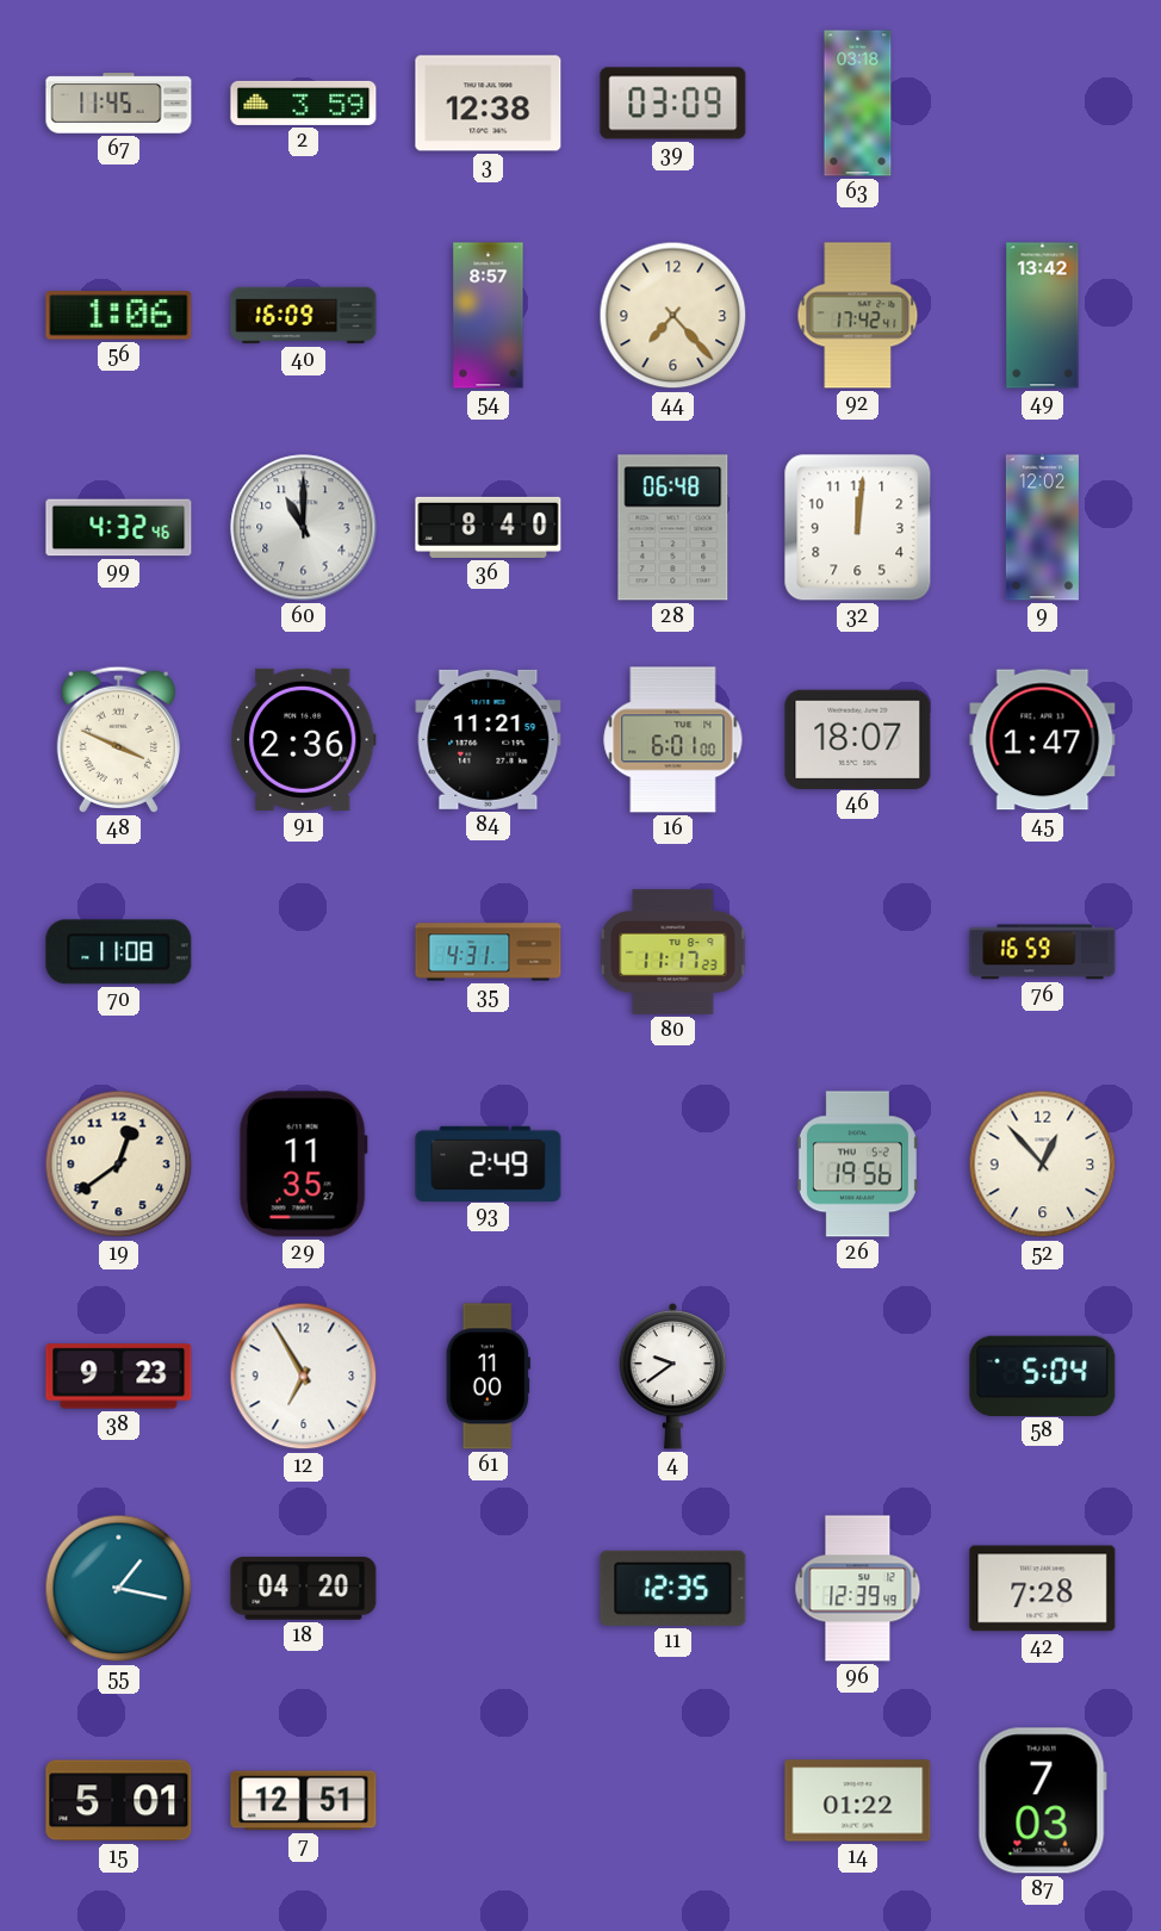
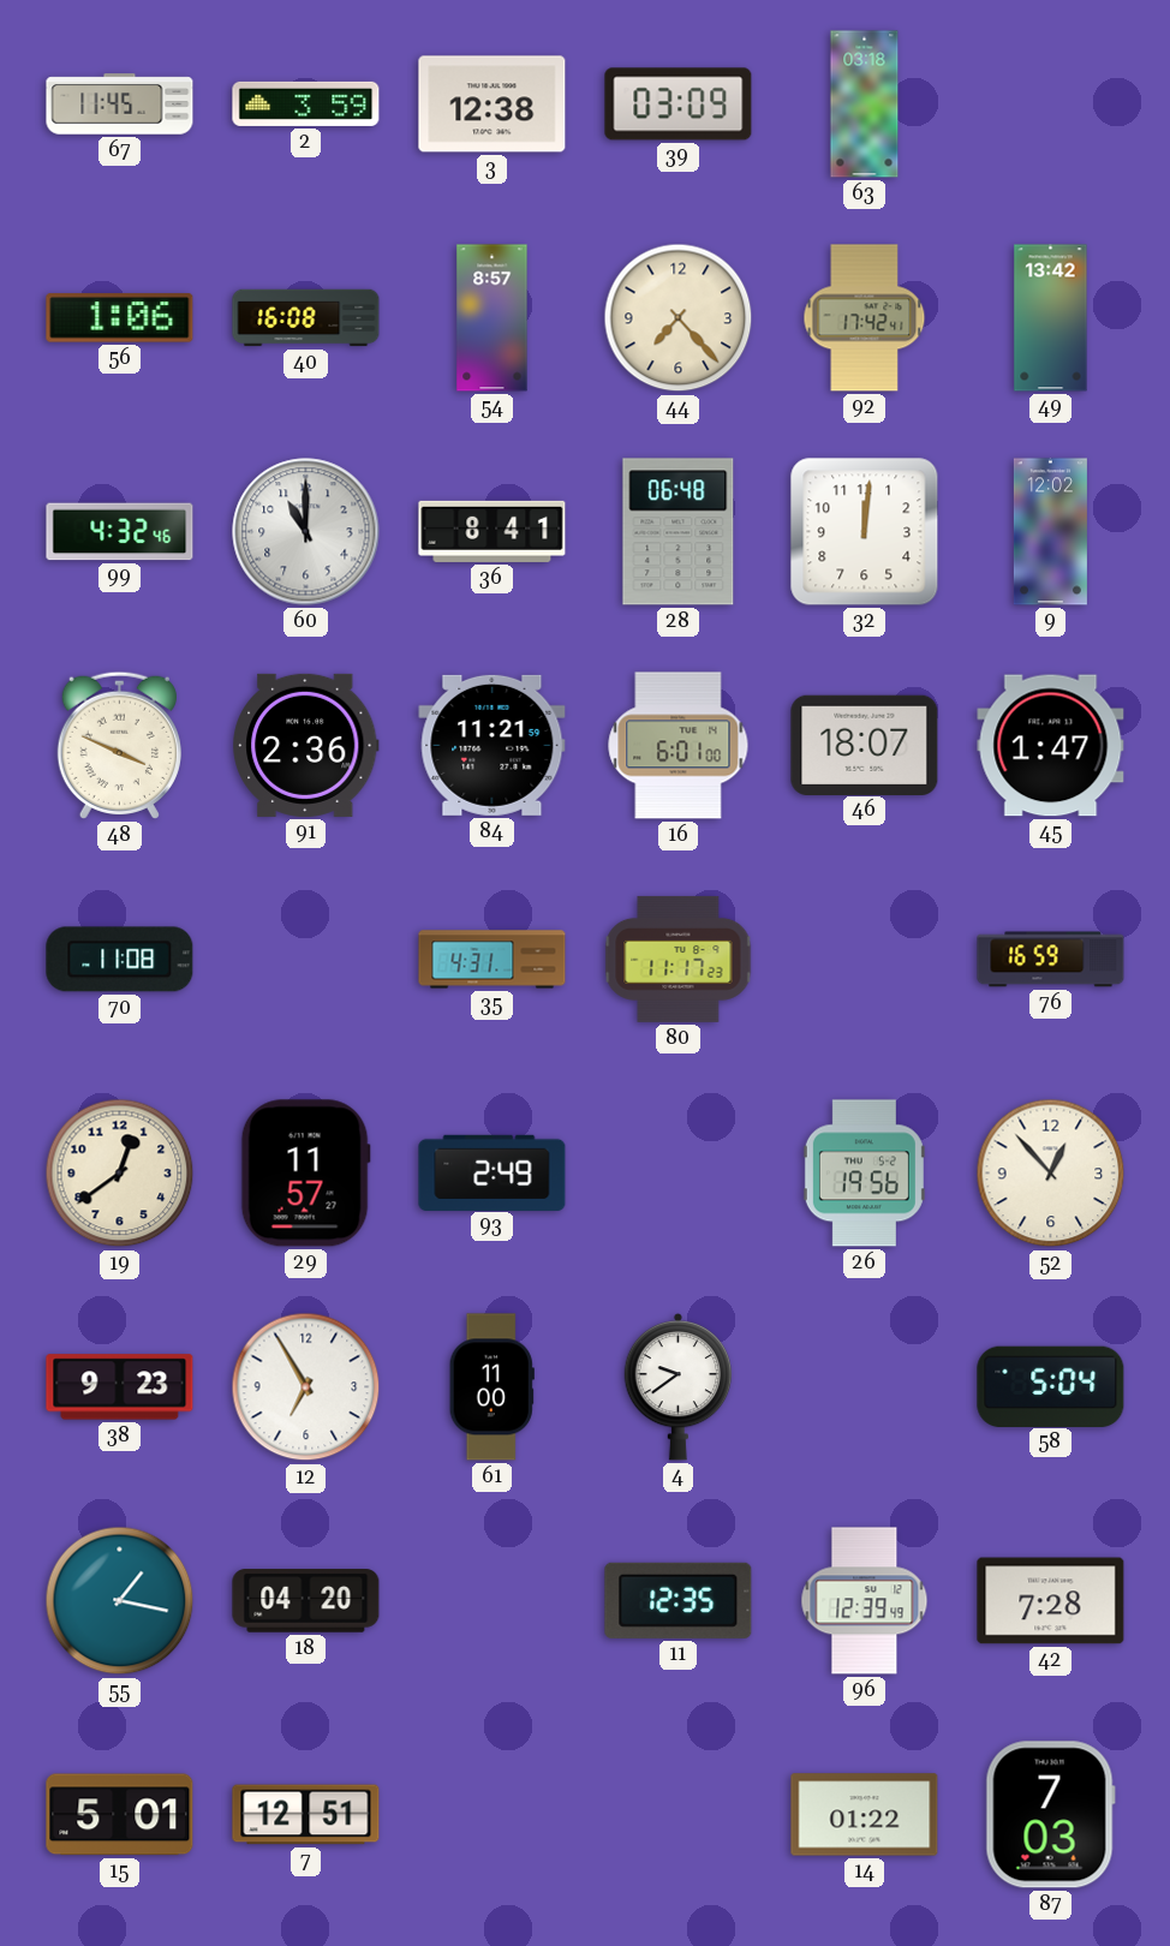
40: 16:09 -> 16:08
36: 8:40 -> 8:41
29: 11:35 -> 11:57
